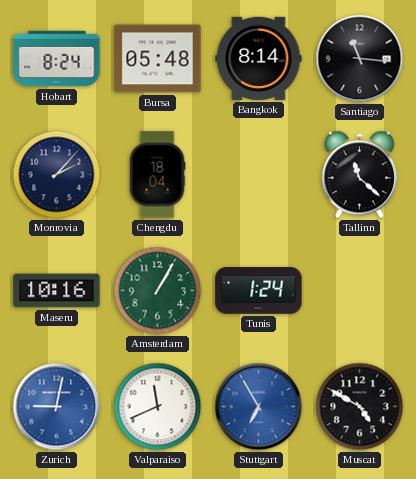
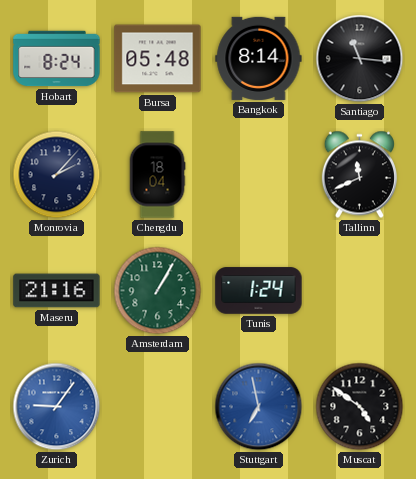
Tallinn: 11:22 -> 11:41
Maseru: 10:16 -> 21:16
Zurich: 9:02 -> 9:06
Valparaiso: 11:41 -> none
Stuttgart: 6:55 -> 6:58
Muscat: 4:50 -> 4:51
